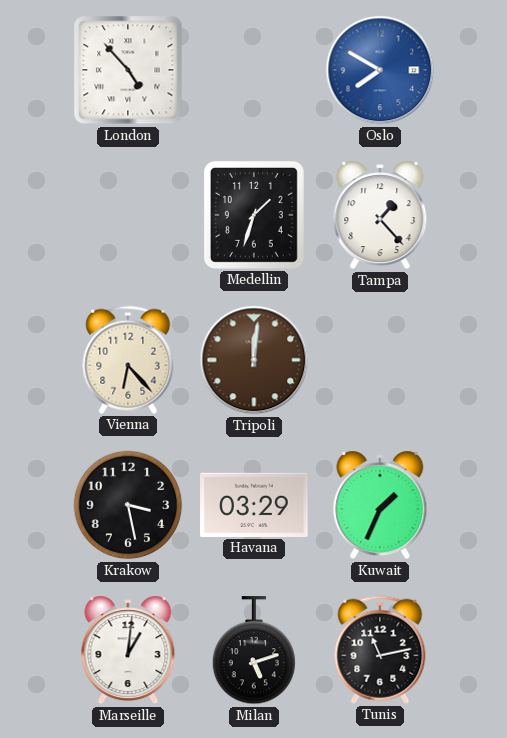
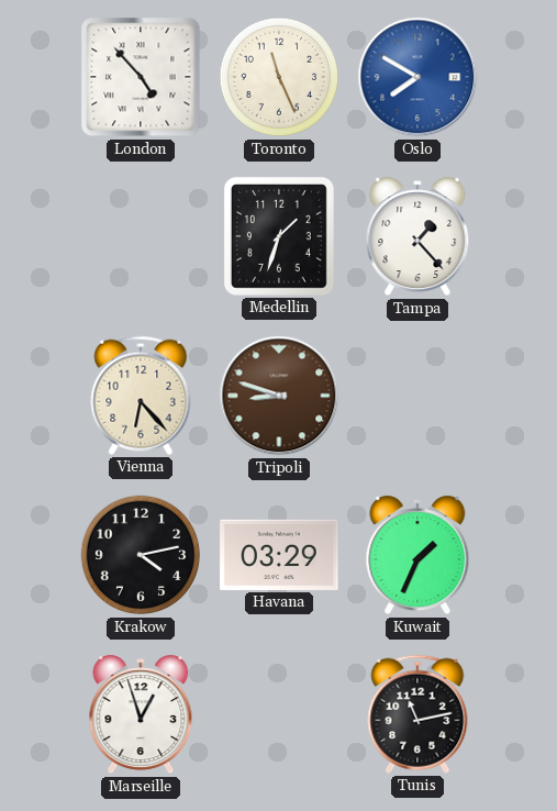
Toronto: none -> 11:26
Tripoli: 12:01 -> 8:48
Krakow: 3:28 -> 4:13
Marseille: 1:01 -> 12:57
Milan: 5:12 -> none
